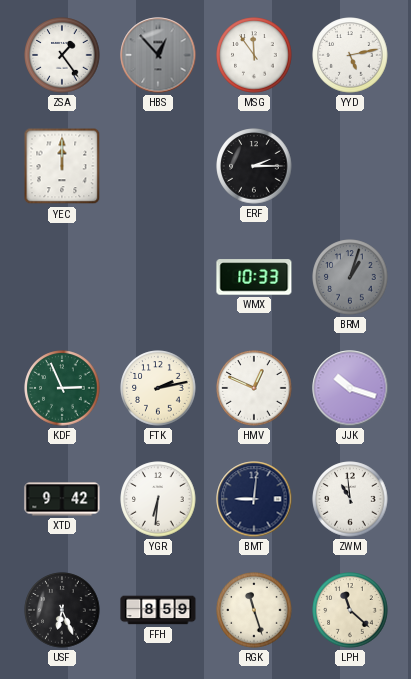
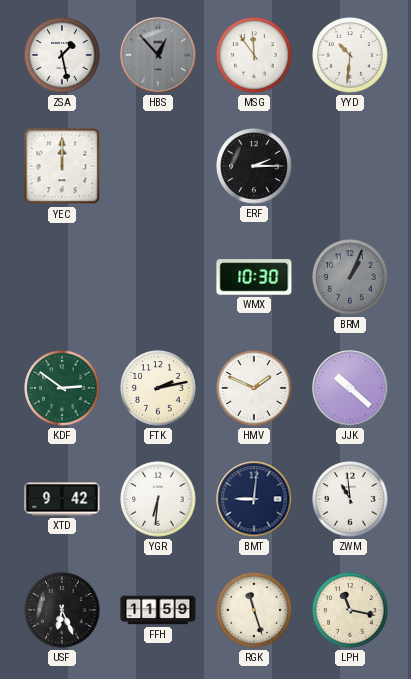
ZSA: 1:24 -> 1:28
YYD: 5:13 -> 10:31
WMX: 10:33 -> 10:30
BRM: 1:03 -> 1:04
KDF: 2:56 -> 2:51
HMV: 12:49 -> 1:49
JJK: 10:18 -> 10:22
FFH: 8:59 -> 11:59
LPH: 11:22 -> 11:17
